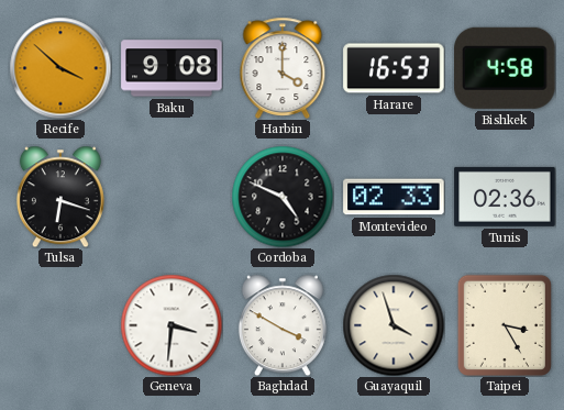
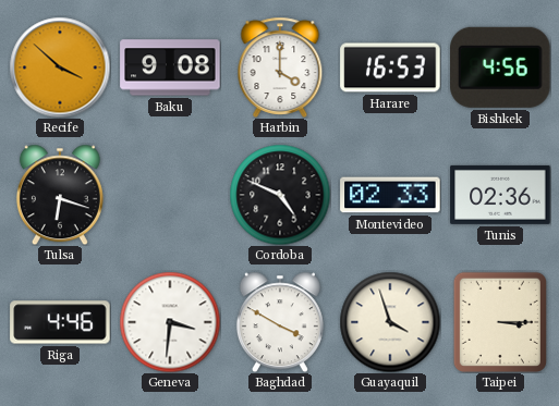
Bishkek: 4:58 -> 4:56
Riga: none -> 4:46
Taipei: 3:25 -> 3:15
